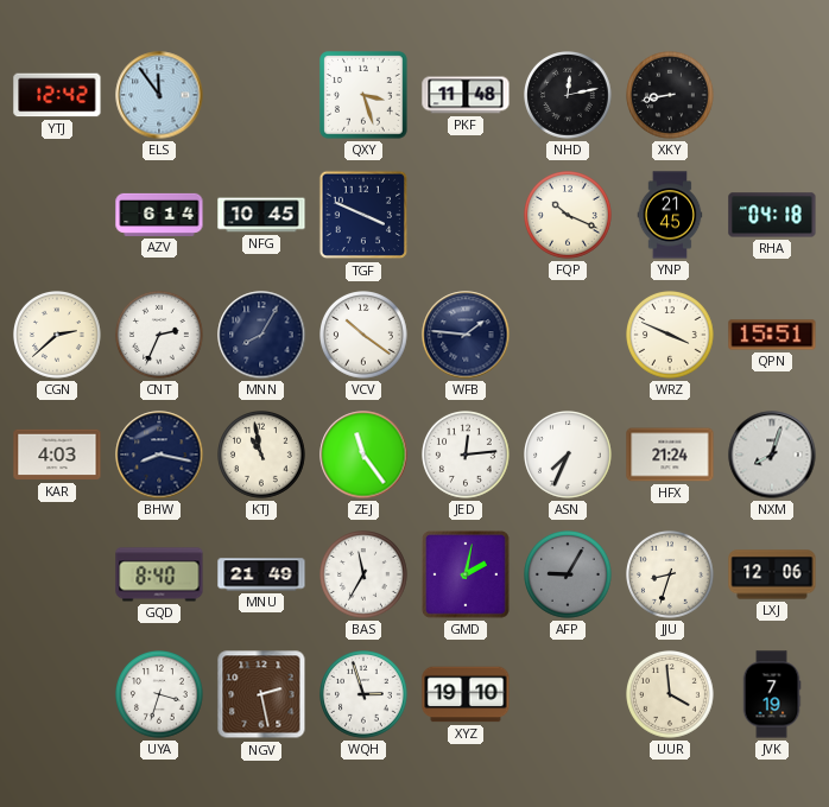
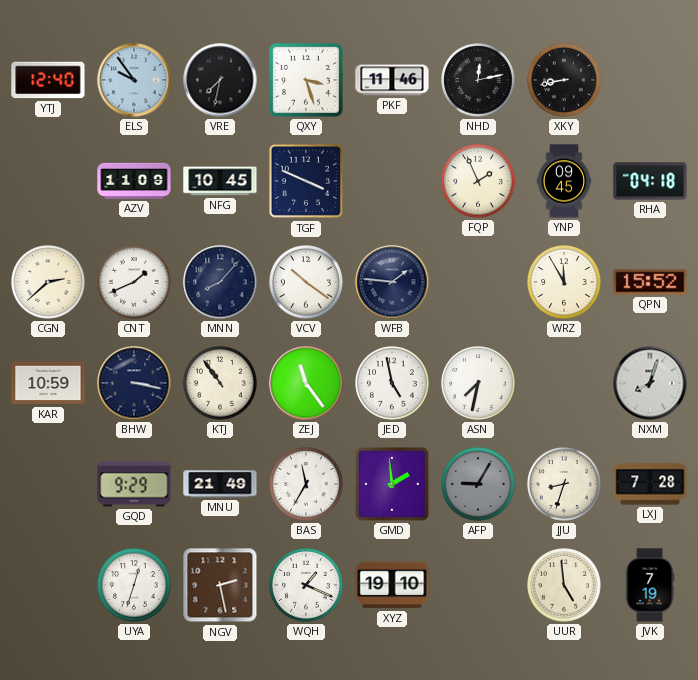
YTJ: 12:42 -> 12:40
ELS: 11:54 -> 9:54
VRE: none -> 7:32
PKF: 11:48 -> 11:46
AZV: 6:14 -> 11:09
FQP: 10:19 -> 1:56
YNP: 21:45 -> 09:45
CNT: 2:34 -> 1:41
MNN: 8:05 -> 8:07
WRZ: 3:49 -> 11:55
QPN: 15:51 -> 15:52
KAR: 4:03 -> 10:59
BHW: 8:17 -> 3:17
KTJ: 10:58 -> 10:54
JED: 12:14 -> 4:58
ASN: 7:34 -> 7:32
HFX: 21:24 -> none
GQD: 8:40 -> 9:29
GMD: 2:02 -> 1:59
LXJ: 12:06 -> 7:28
UYA: 3:33 -> 12:33
WQH: 2:57 -> 1:19
UUR: 3:59 -> 4:59
